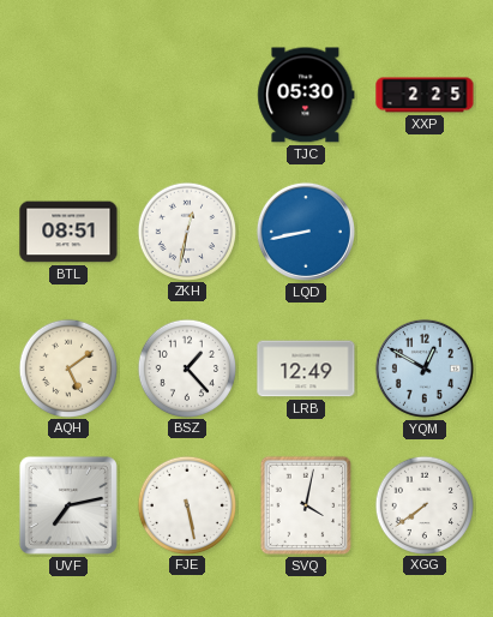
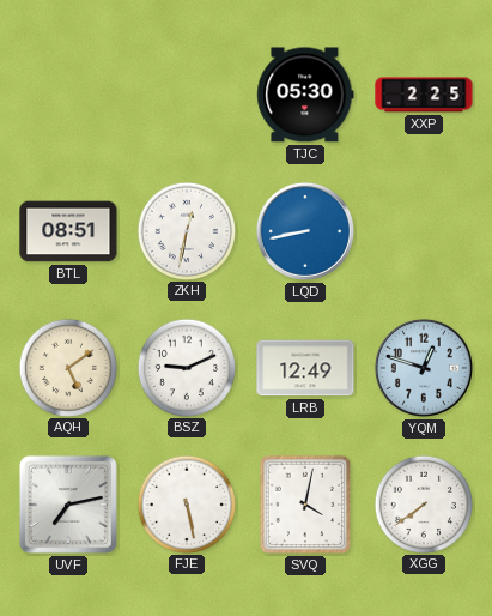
BSZ: 1:23 -> 9:11
YQM: 12:50 -> 12:48
